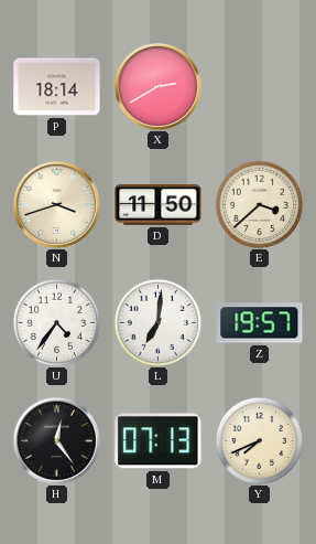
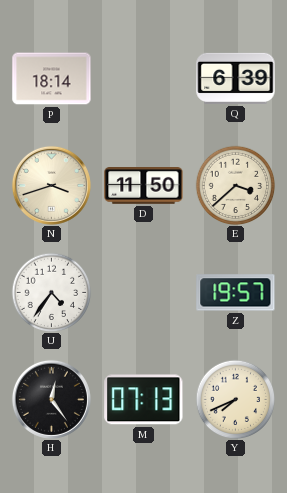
X: 2:40 -> none
Q: none -> 6:39
L: 7:01 -> none
